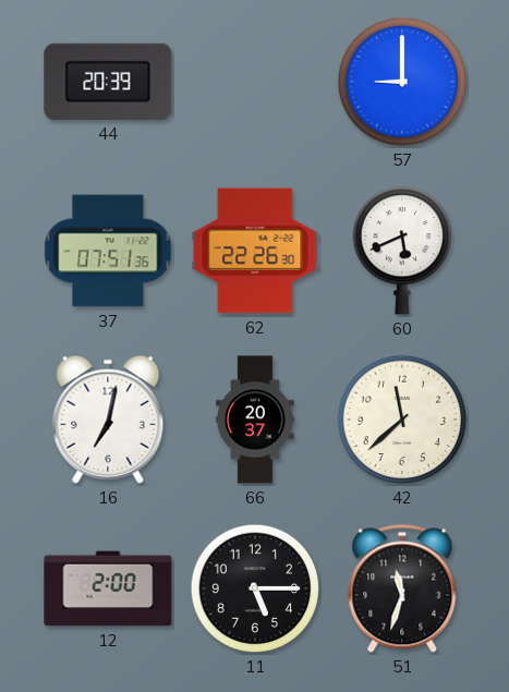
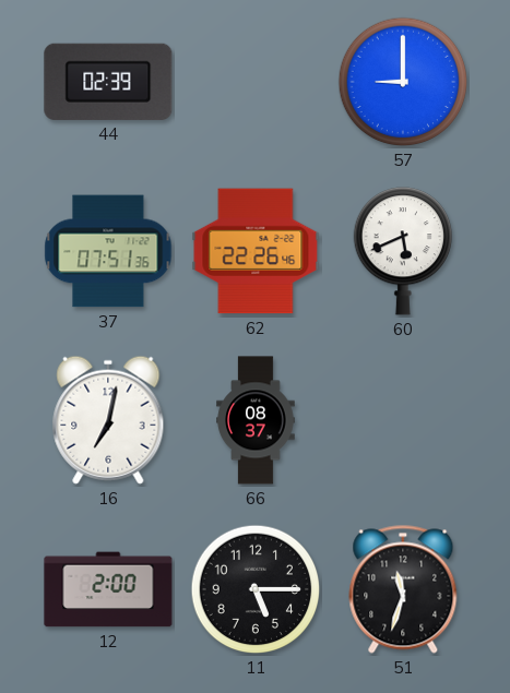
44: 20:39 -> 02:39
62: 22:26:30 -> 22:26:46
66: 20:37 -> 08:37
42: 11:38 -> none
